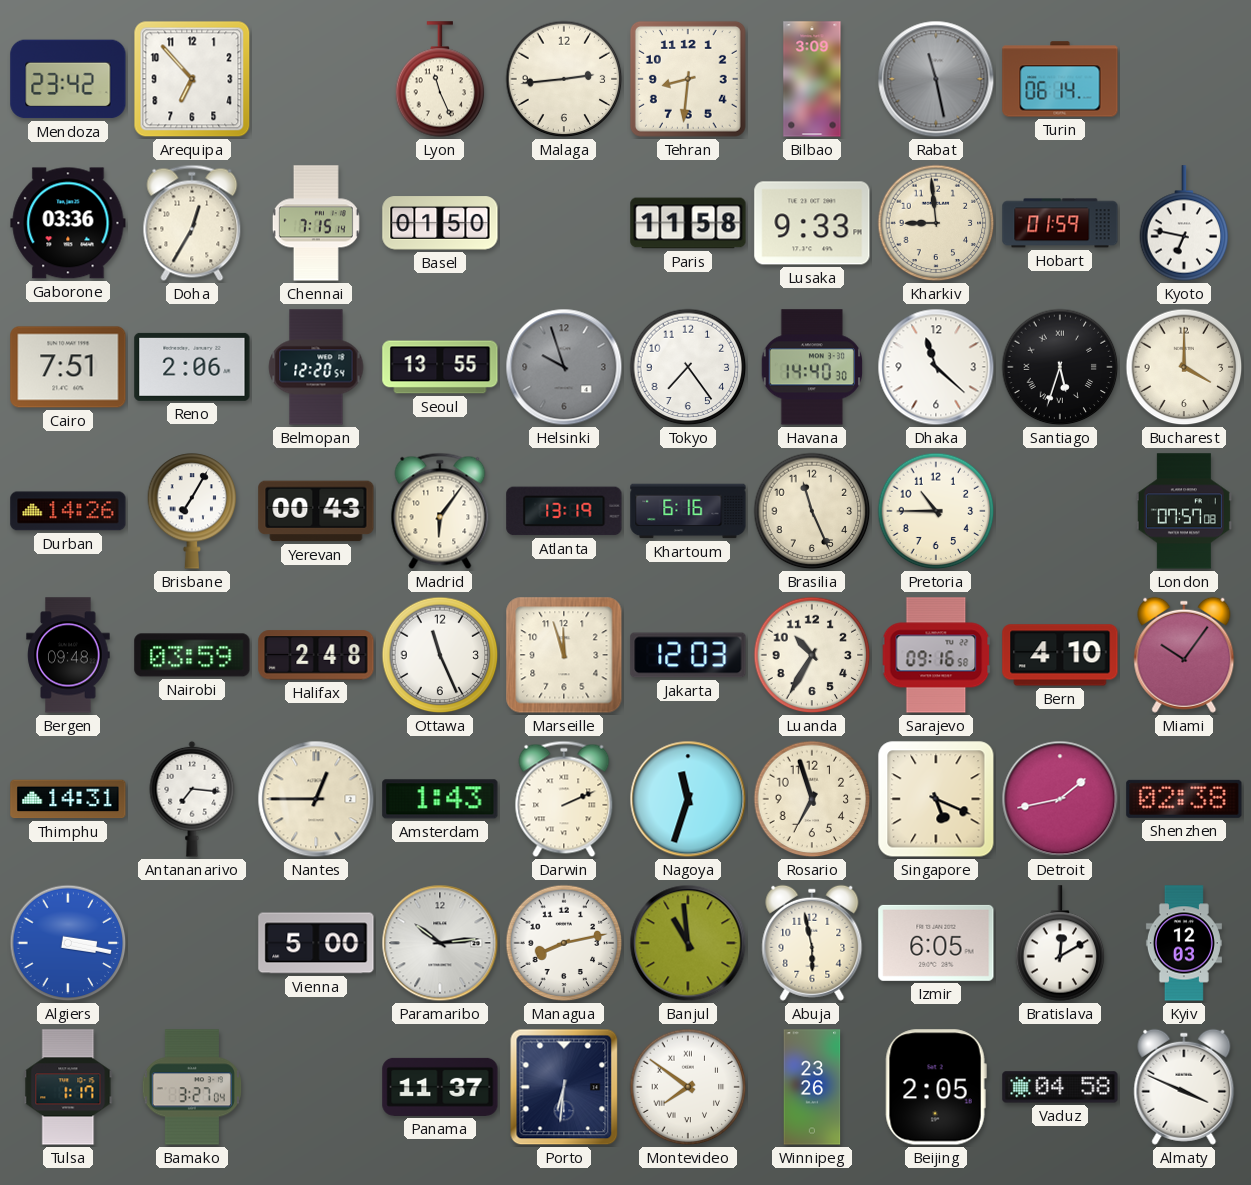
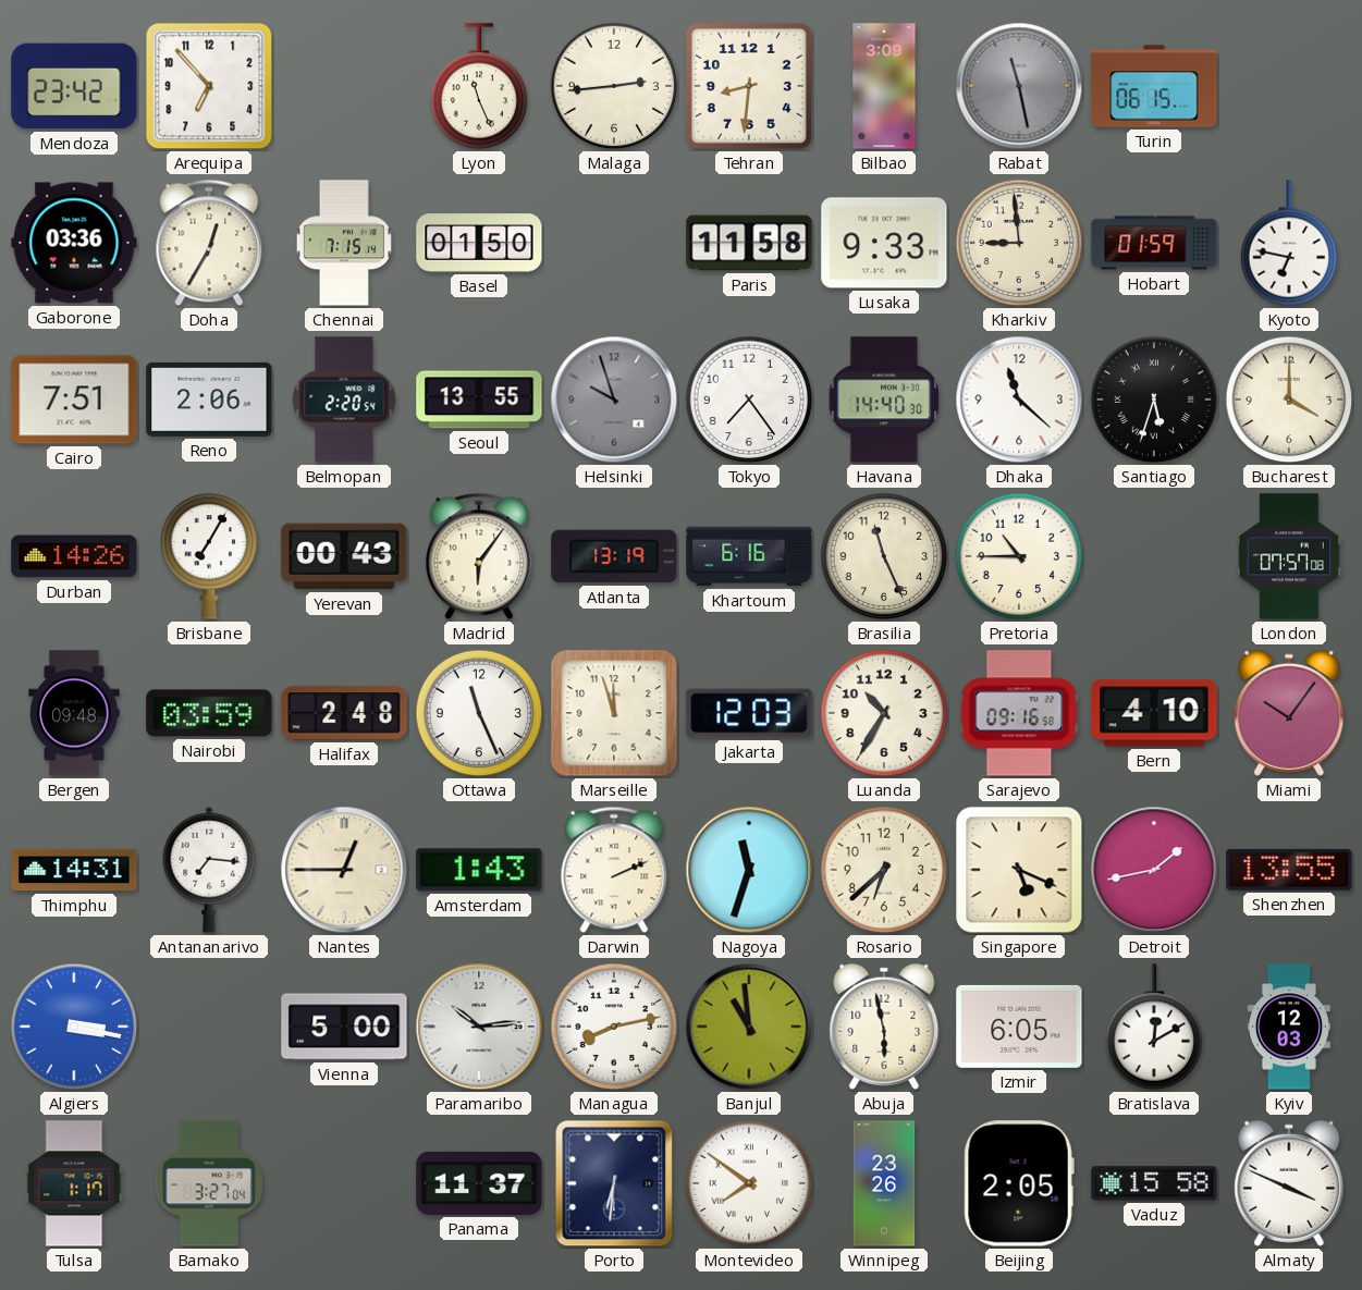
Turin: 06:14 -> 06:15
Belmopan: 12:20 -> 2:20
Rosario: 6:57 -> 6:38
Shenzhen: 02:38 -> 13:55
Vaduz: 04:58 -> 15:58
